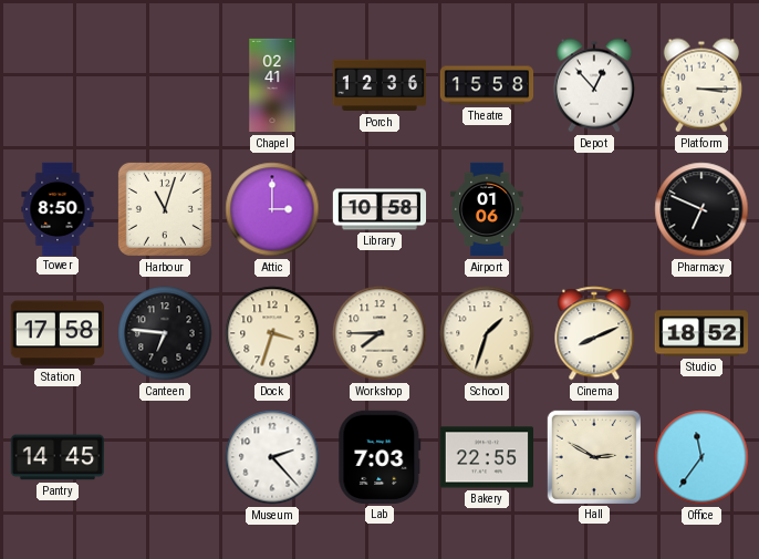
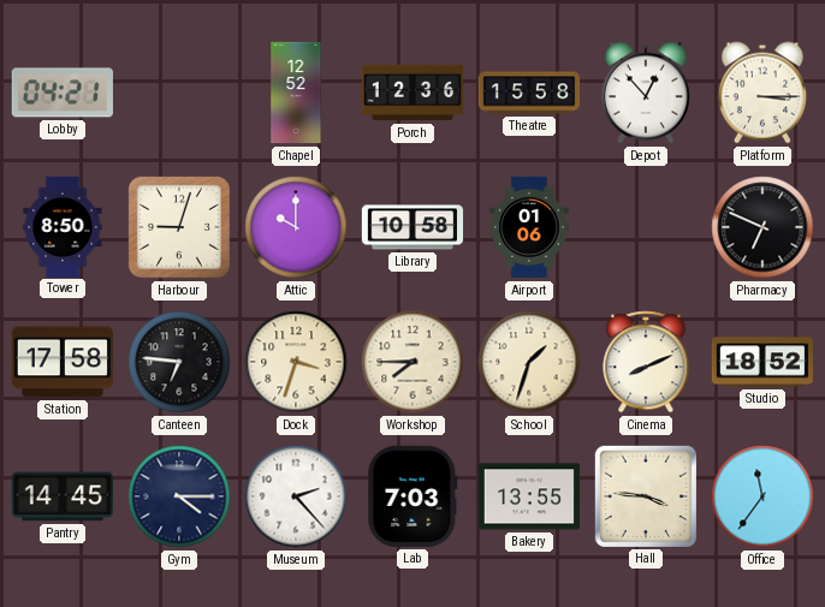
Lobby: none -> 04:21
Chapel: 02:41 -> 12:52
Harbour: 11:03 -> 9:03
Attic: 3:00 -> 10:00
Gym: none -> 4:15
Bakery: 22:55 -> 13:55
Hall: 2:50 -> 3:46
